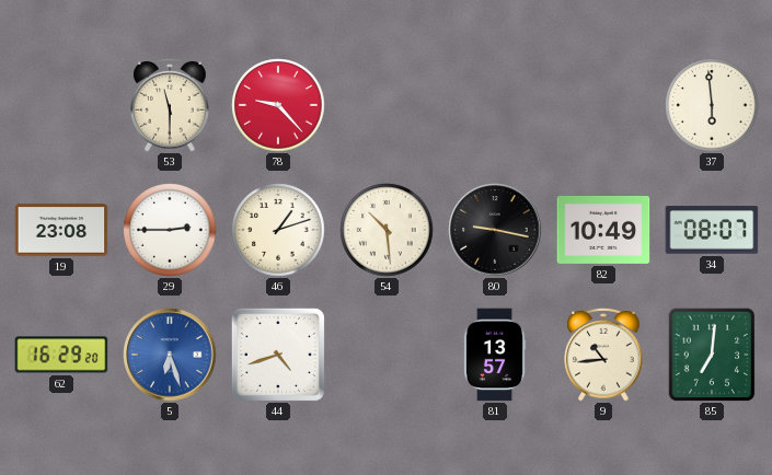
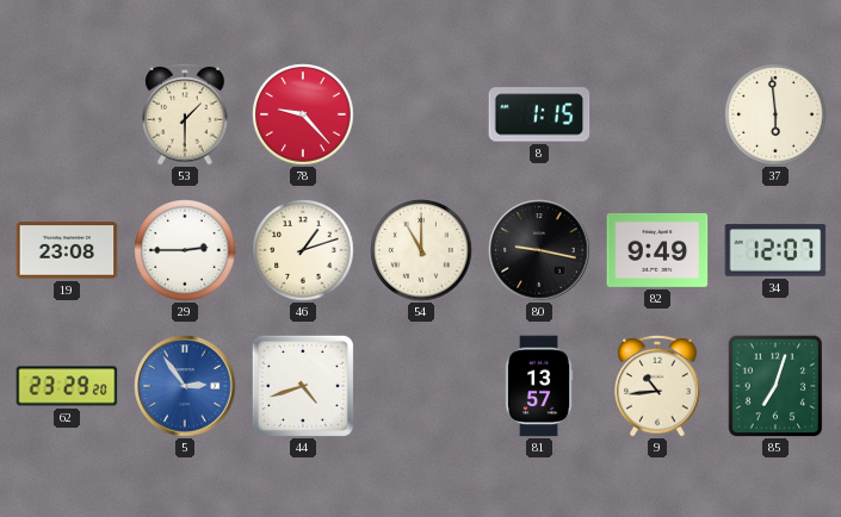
53: 11:30 -> 1:30
8: none -> 1:15
54: 10:29 -> 11:00
82: 10:49 -> 9:49
34: 08:07 -> 12:07
62: 16:29 -> 23:29
5: 6:27 -> 2:54
85: 7:01 -> 7:03
